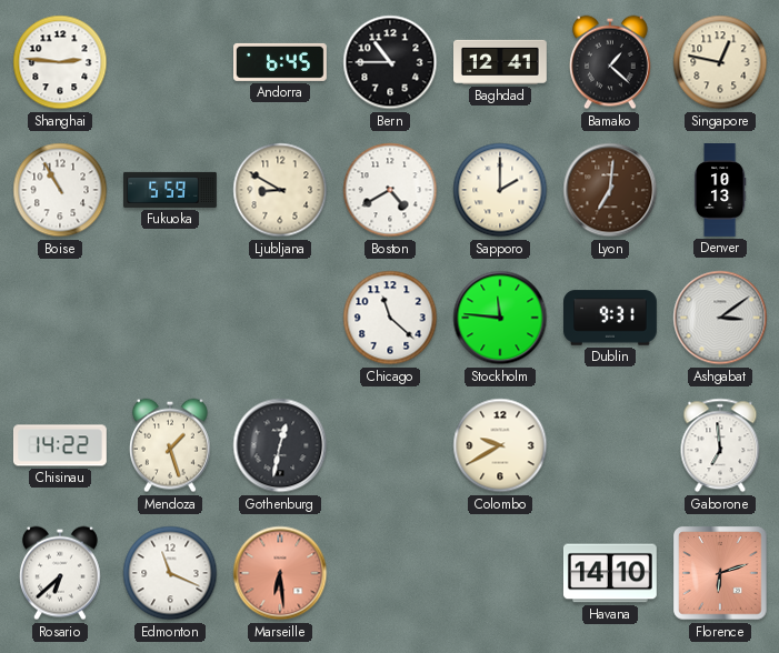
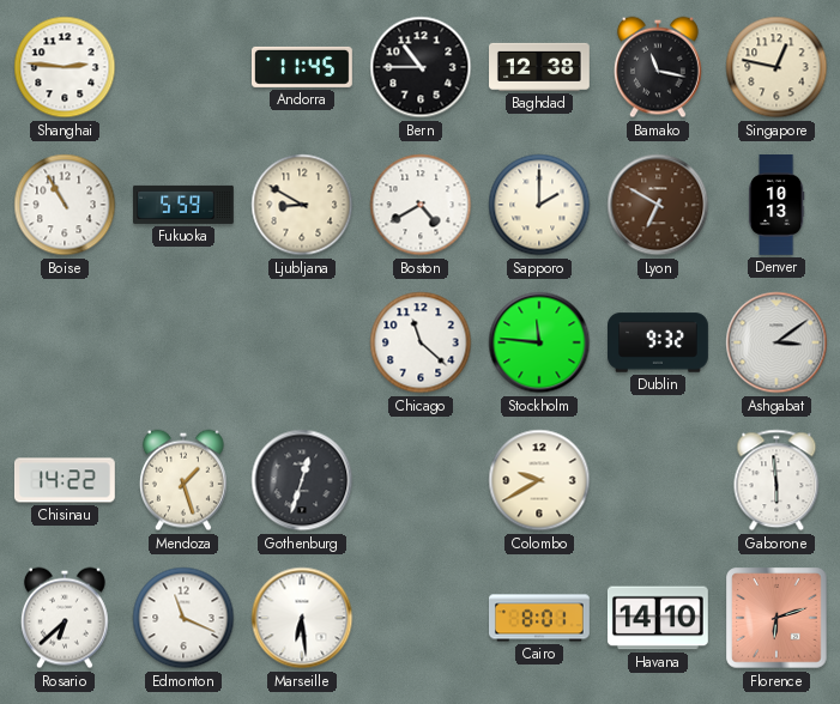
Andorra: 6:45 -> 11:45
Baghdad: 12:41 -> 12:38
Bamako: 1:22 -> 11:17
Lyon: 7:01 -> 6:50
Dublin: 9:31 -> 9:32
Gothenburg: 12:32 -> 12:33
Gaborone: 6:59 -> 5:59
Marseille dial: salmon -> white
Cairo: none -> 8:01
